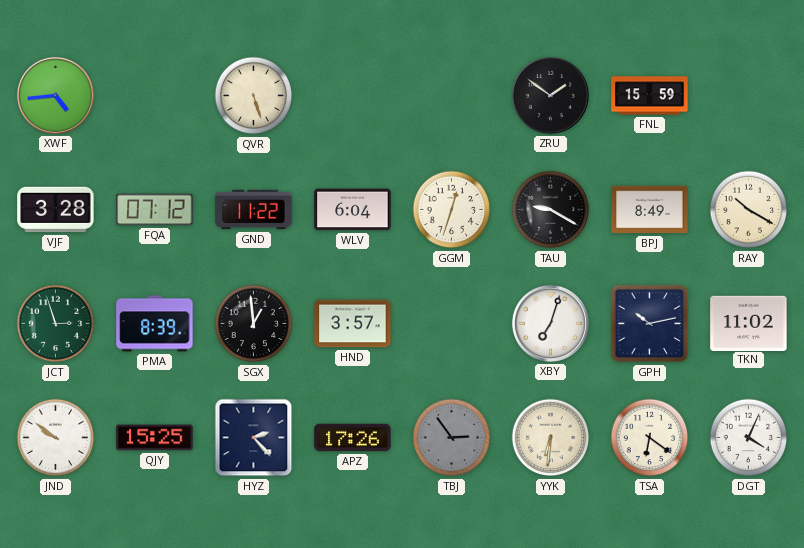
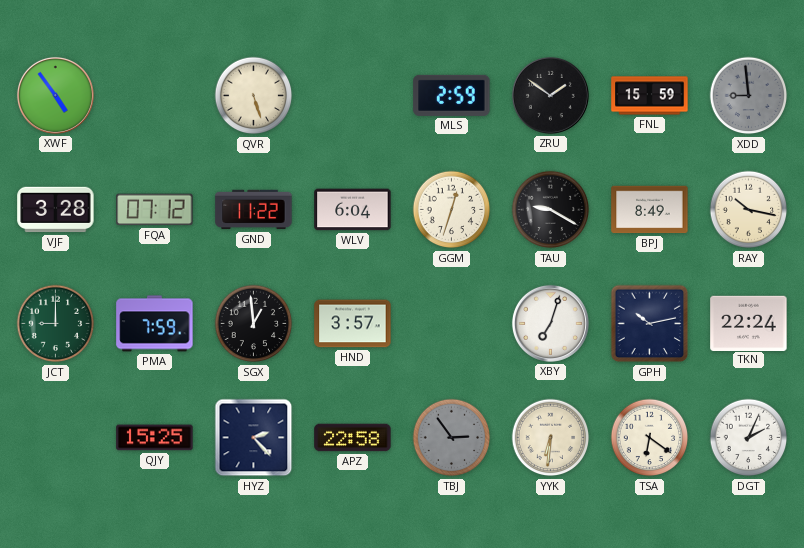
XWF: 4:44 -> 4:54
MLS: none -> 2:59
XDD: none -> 8:59
RAY: 10:20 -> 10:17
JCT: 2:57 -> 9:00
PMA: 8:39 -> 7:59
TKN: 11:02 -> 22:24
JND: 9:51 -> none
APZ: 17:26 -> 22:58
DGT: 4:04 -> 2:04
